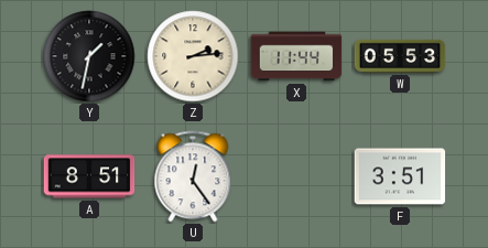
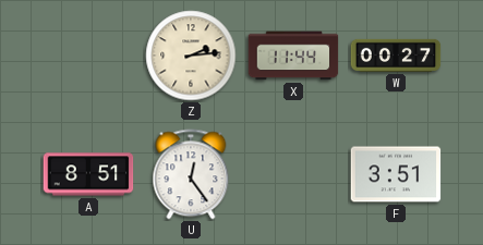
Y: 1:32 -> none
W: 05:53 -> 00:27
